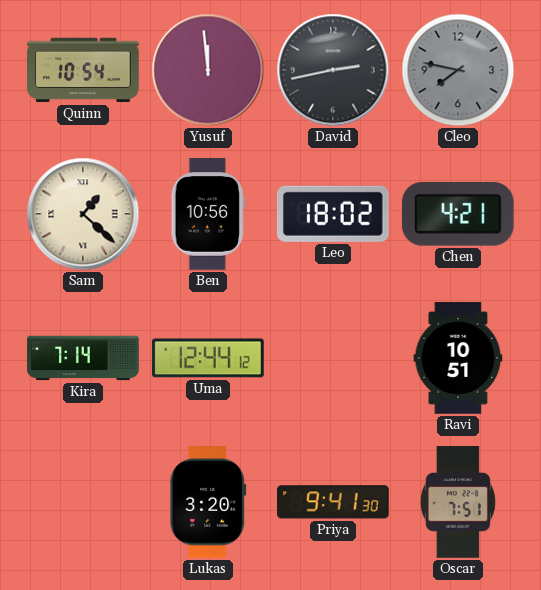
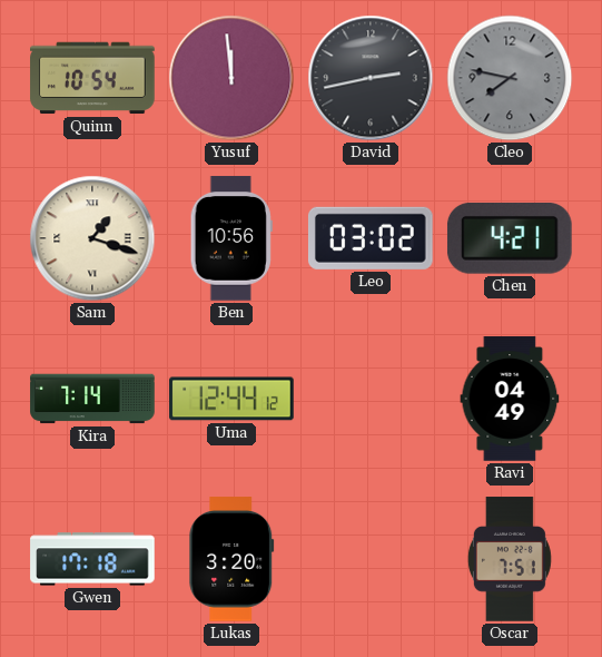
Sam: 1:22 -> 1:18
Leo: 18:02 -> 03:02
Ravi: 10:51 -> 04:49
Gwen: none -> 17:18
Priya: 9:41 -> none
